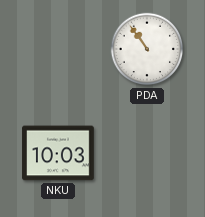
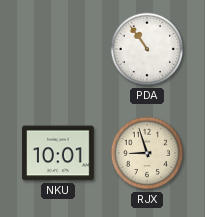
NKU: 10:03 -> 10:01
RJX: none -> 8:57
